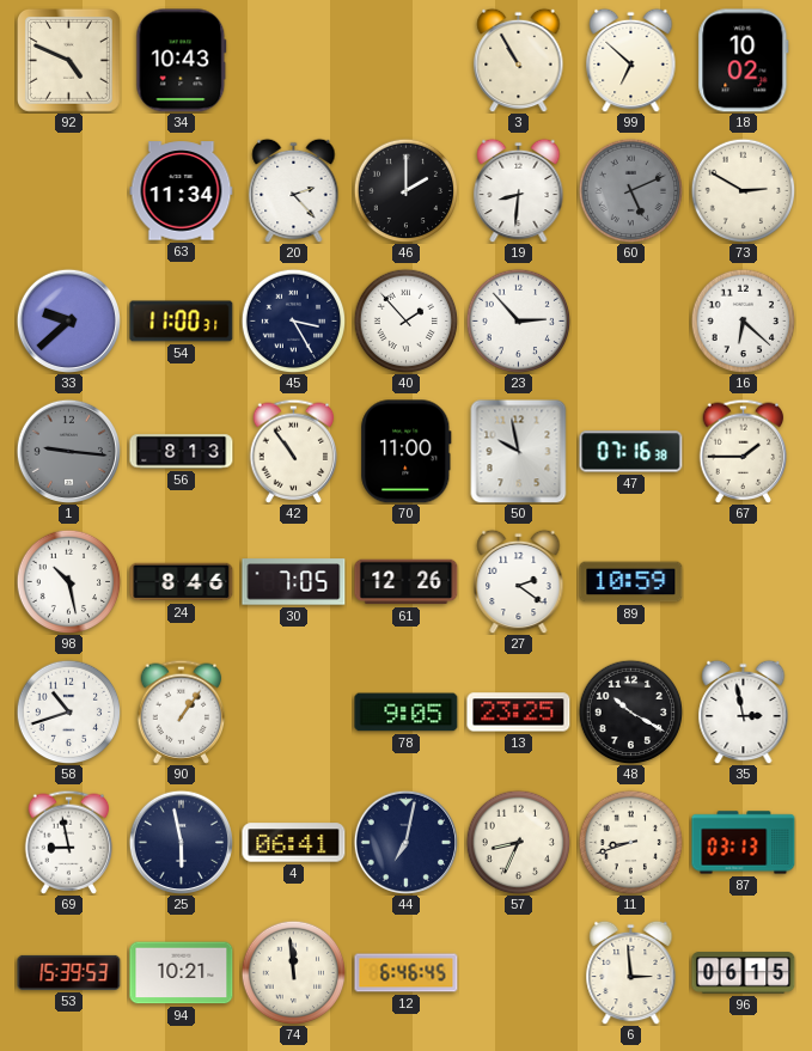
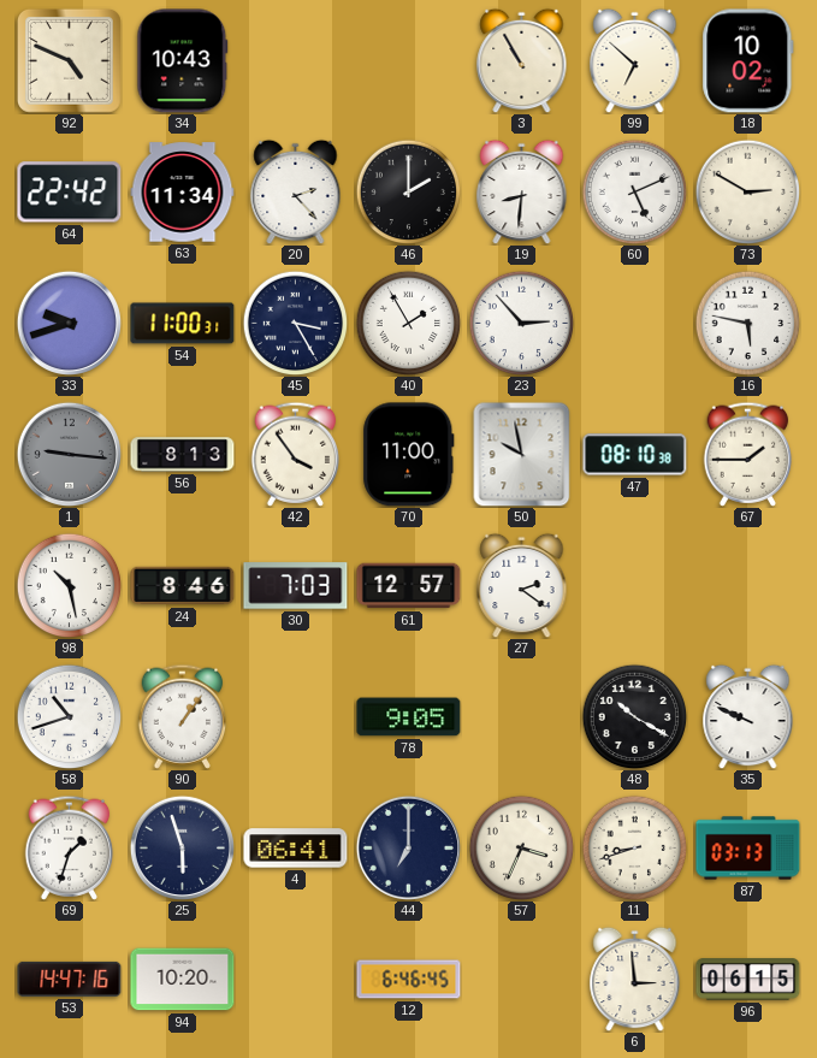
64: none -> 22:42
60 dial: grey -> white
33: 9:38 -> 9:42
40: 1:53 -> 1:55
16: 6:22 -> 5:47
42: 10:54 -> 3:54
47: 07:16 -> 08:10
30: 7:05 -> 7:03
61: 12:26 -> 12:57
89: 10:59 -> none
13: 23:25 -> none
35: 2:58 -> 9:49
69: 8:58 -> 1:33
25: 5:58 -> 5:57
44: 7:02 -> 7:00
57: 8:34 -> 3:34
53: 15:39 -> 14:47
94: 10:21 -> 10:20
74: 11:59 -> none
